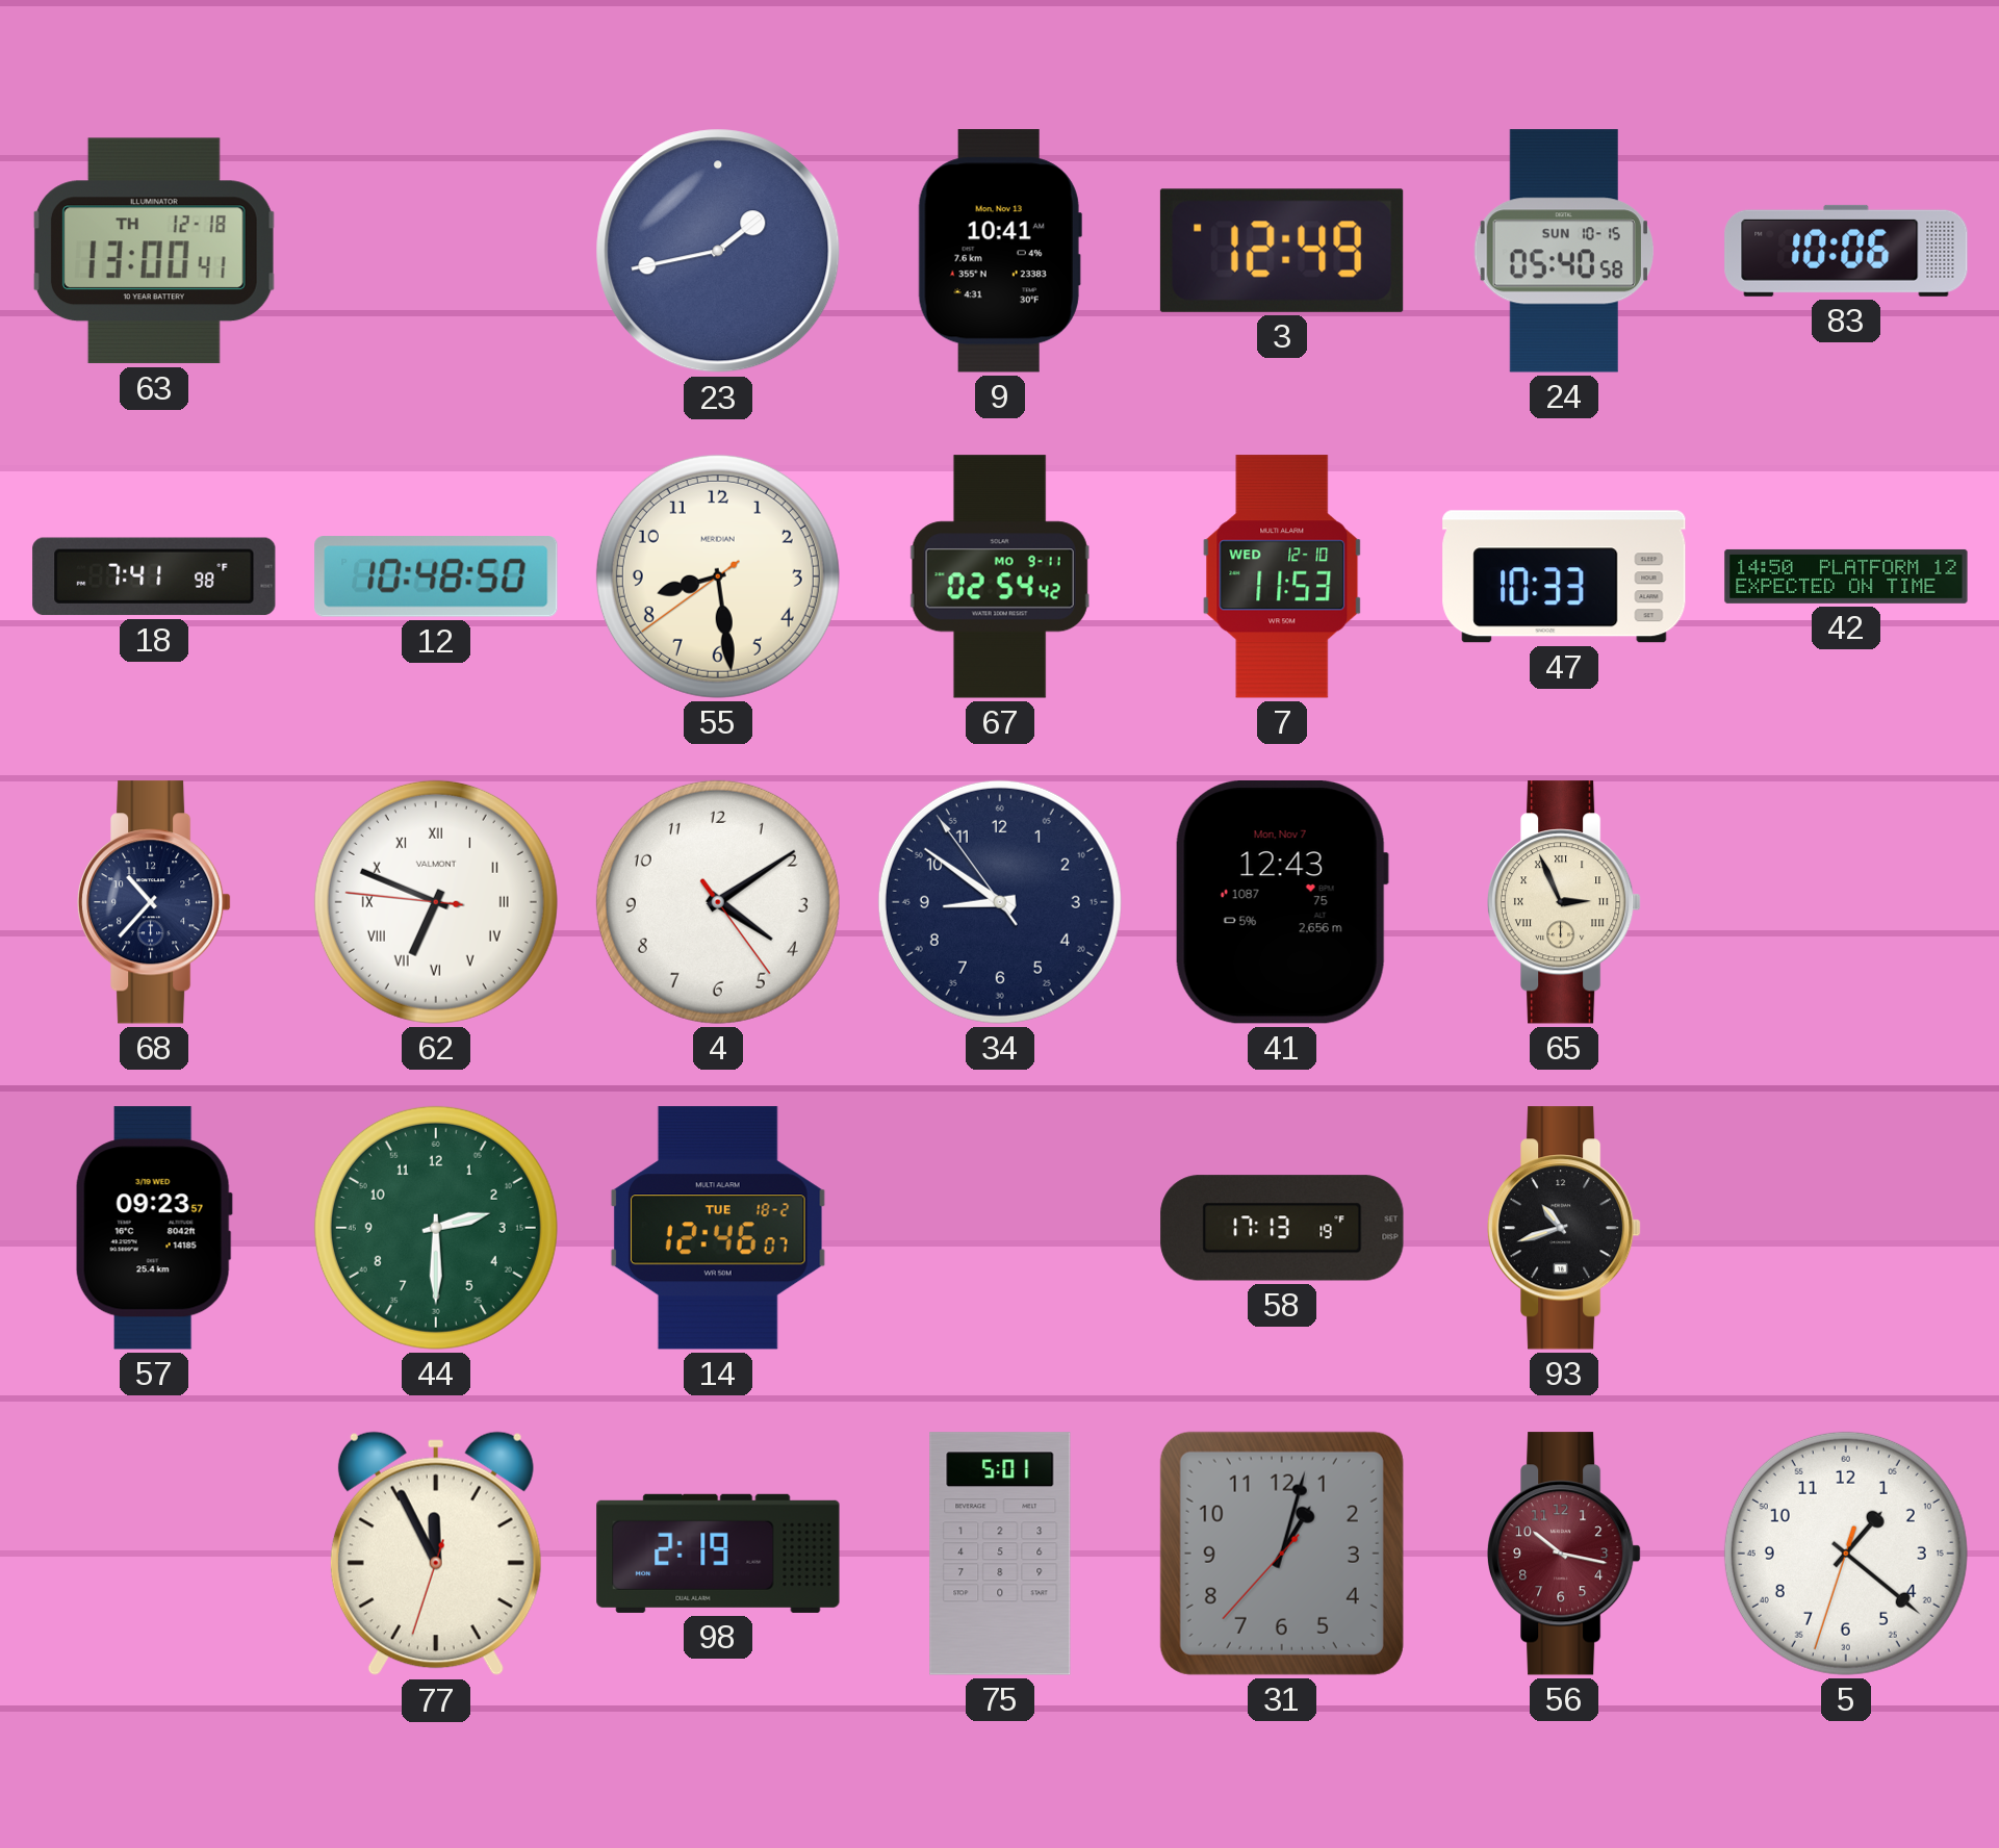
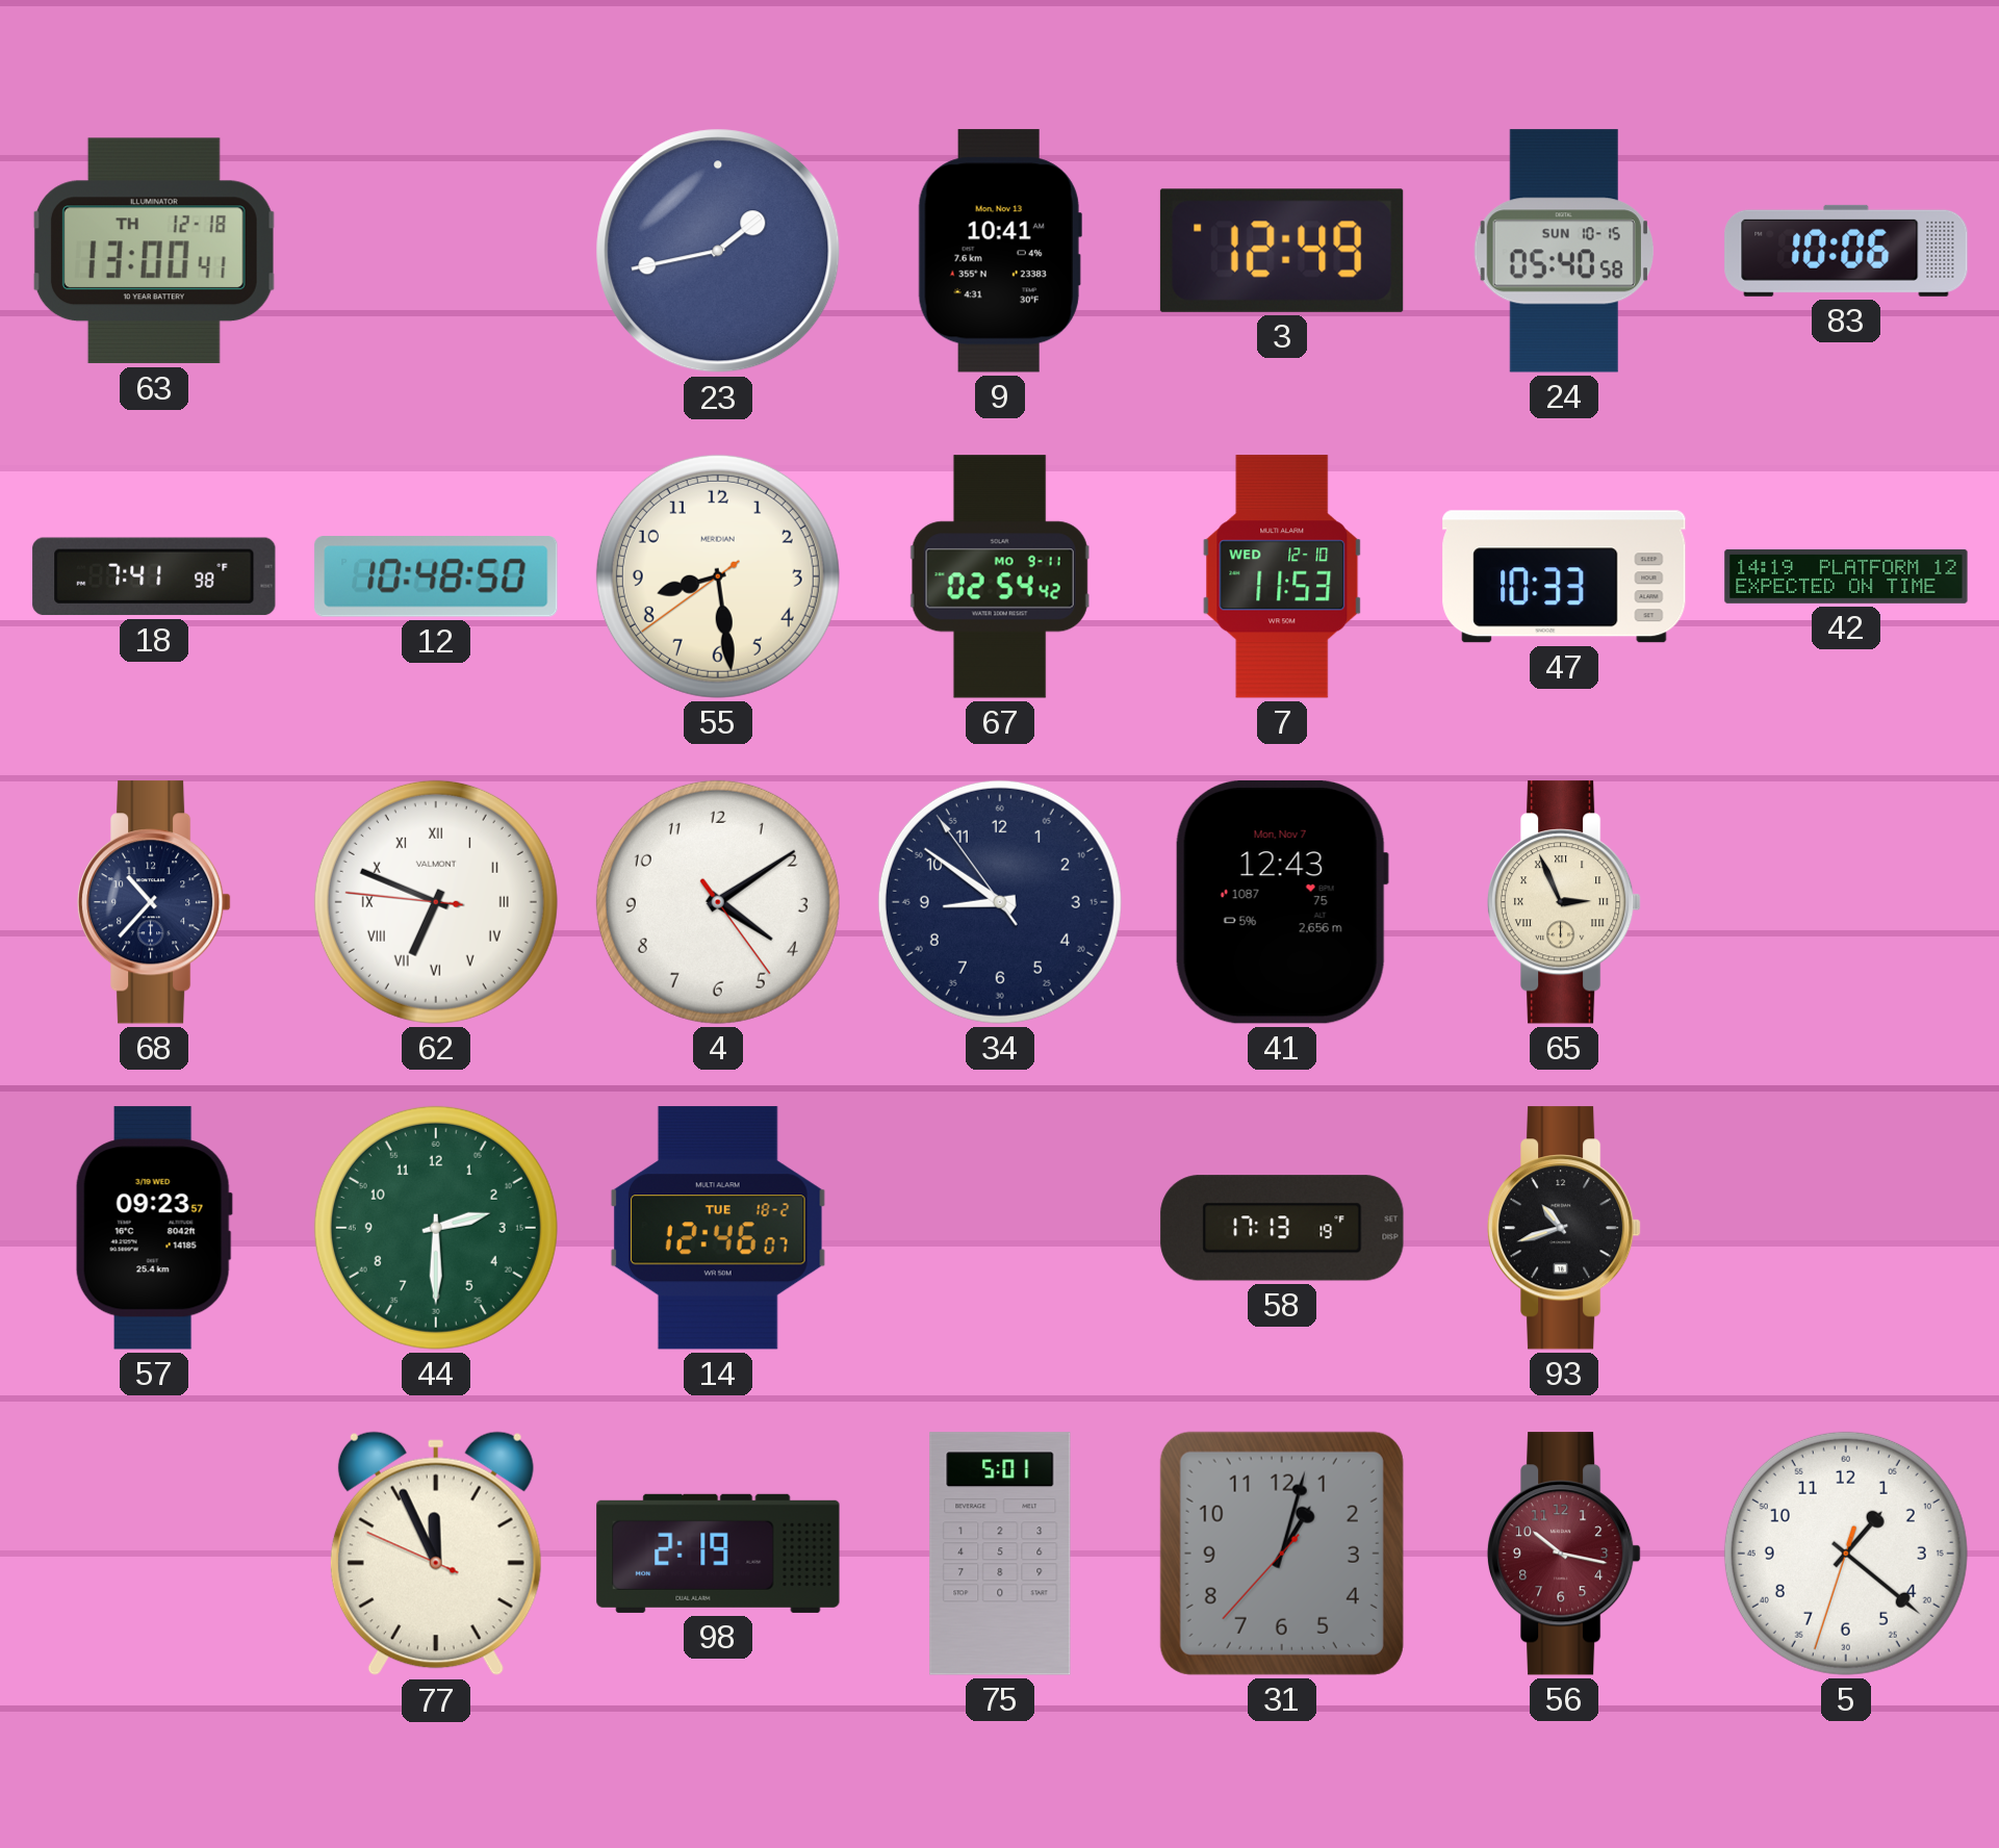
42: 14:50 -> 14:19
77: 11:55:33 -> 11:55:49
